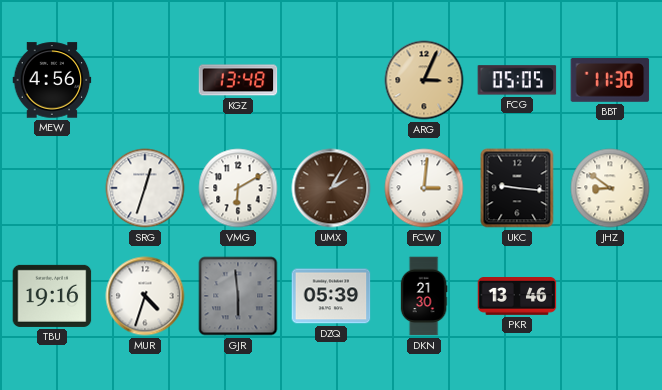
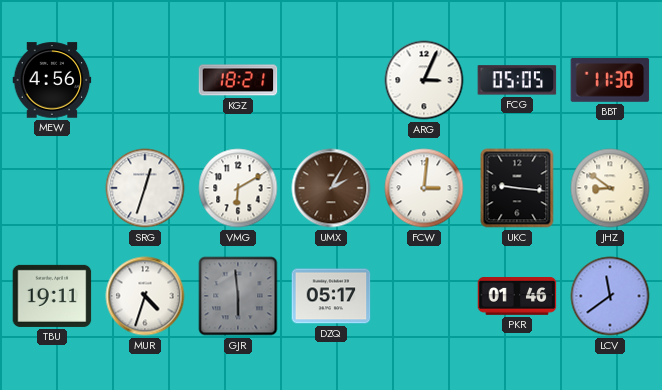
KGZ: 13:48 -> 18:21
ARG dial: champagne -> white
TBU: 19:16 -> 19:11
DZQ: 05:39 -> 05:17
DKN: 21:30 -> none
PKR: 13:46 -> 01:46
LCV: none -> 11:39
